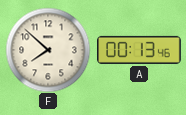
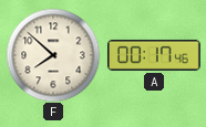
A: 00:13 -> 00:17
